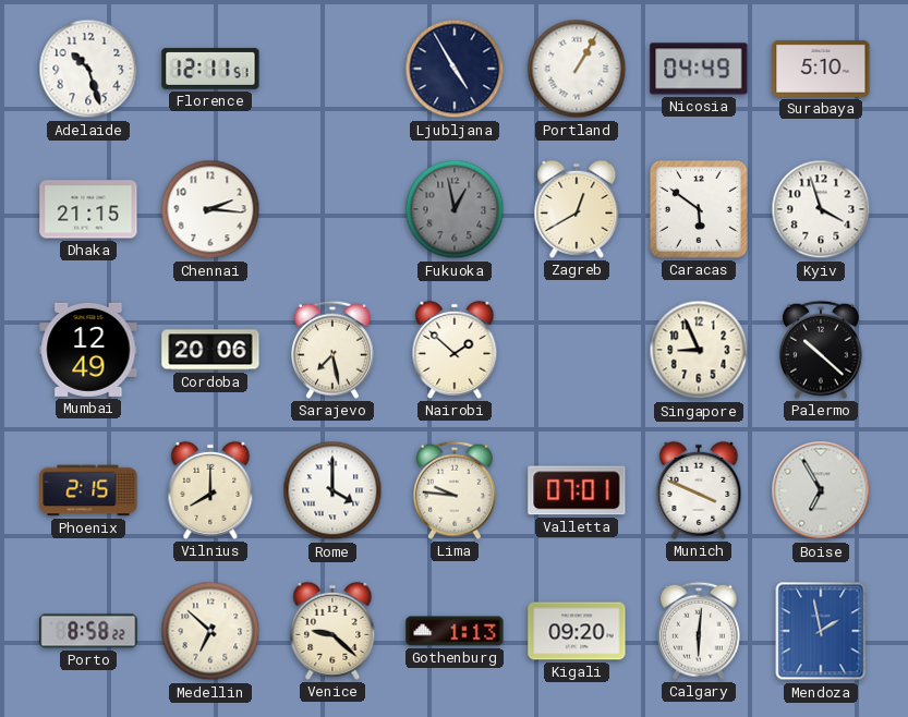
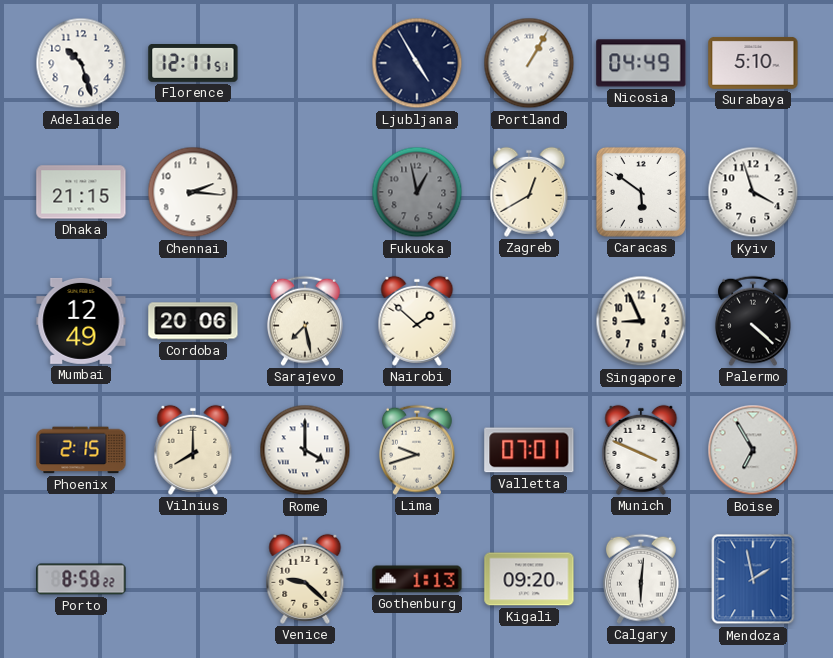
Palermo: 10:22 -> 4:22
Lima: 9:46 -> 9:42
Medellin: 6:52 -> none
